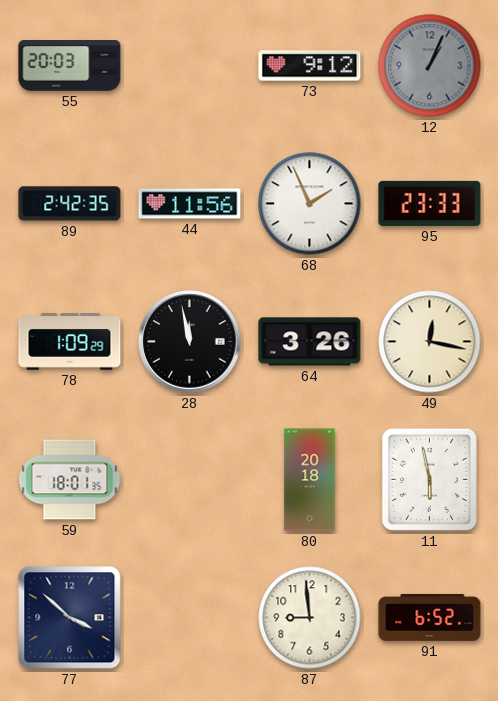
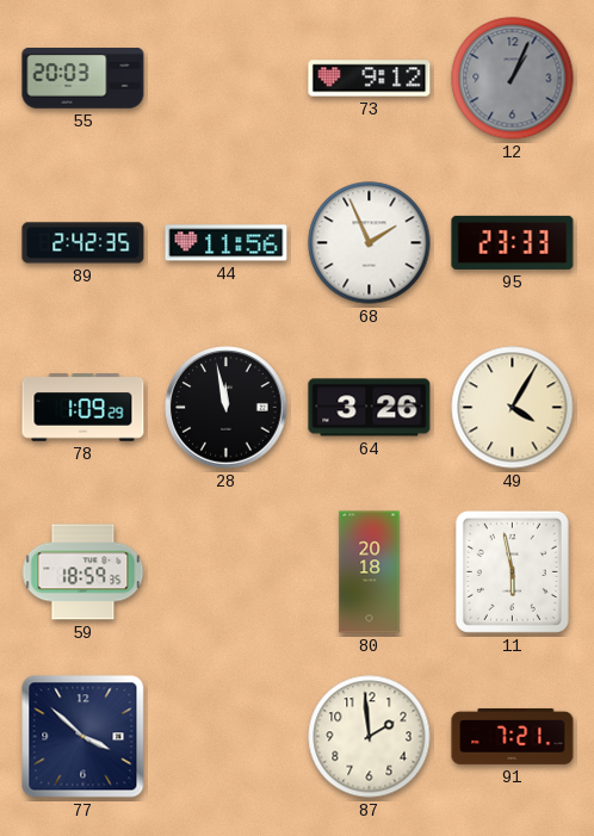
49: 12:17 -> 4:05
59: 18:01 -> 18:59
87: 8:59 -> 1:59
91: 6:52 -> 7:21
